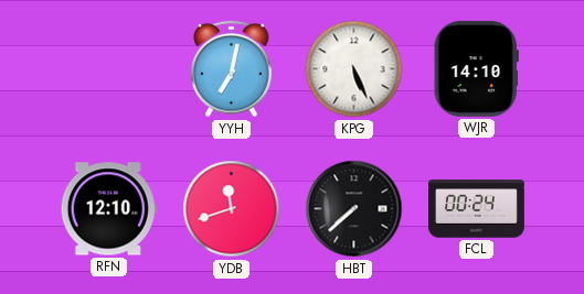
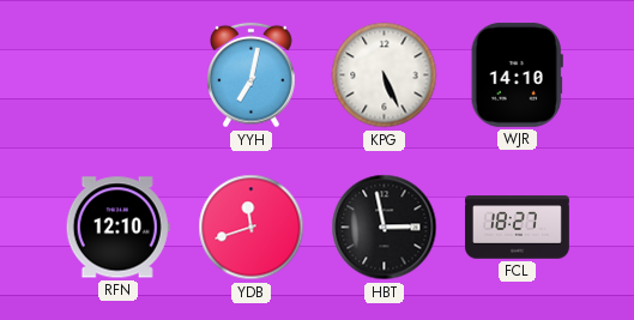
HBT: 7:38 -> 2:58
FCL: 00:24 -> 18:27
